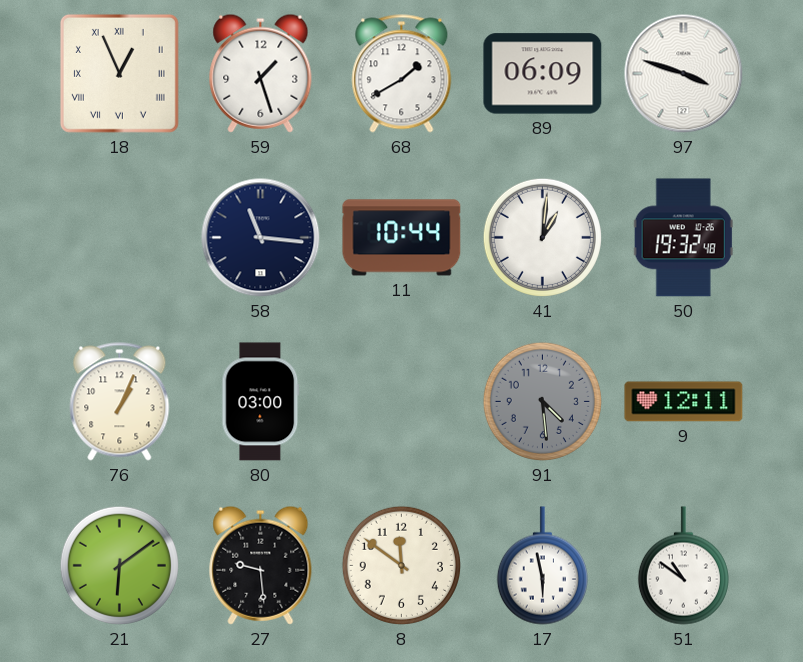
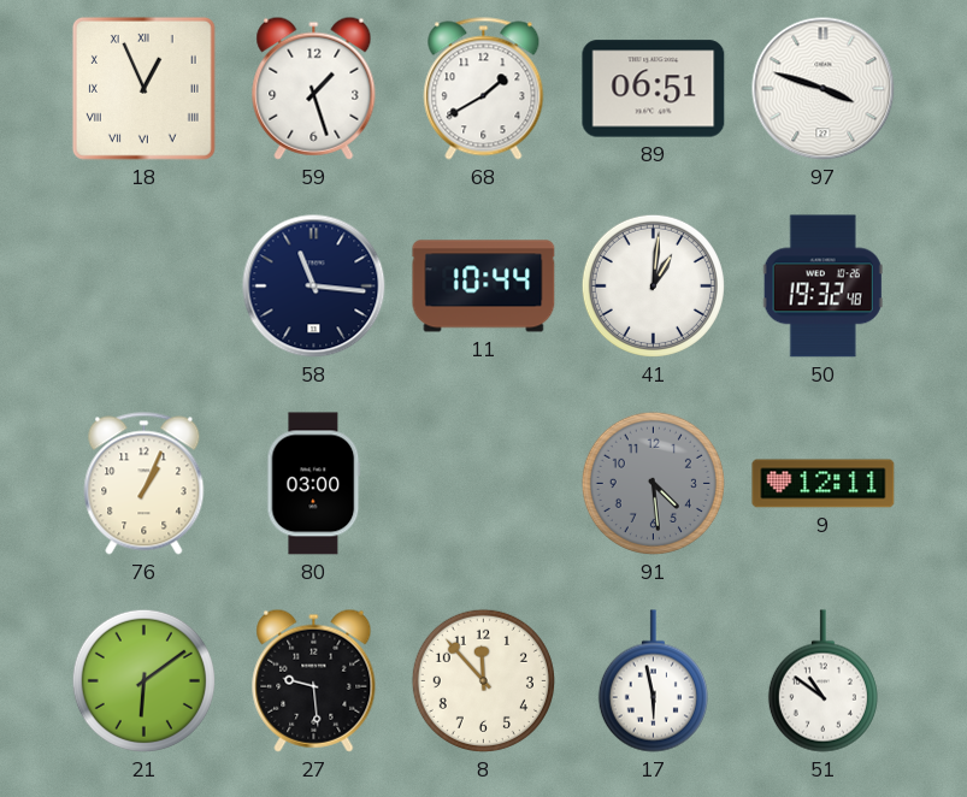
89: 06:09 -> 06:51
8: 11:51 -> 11:53
